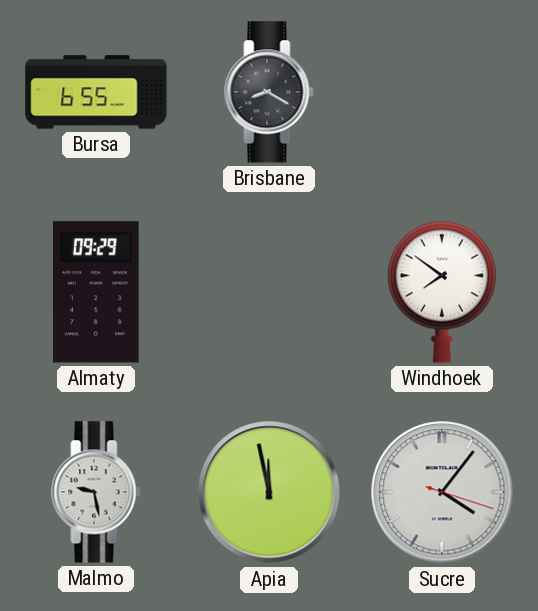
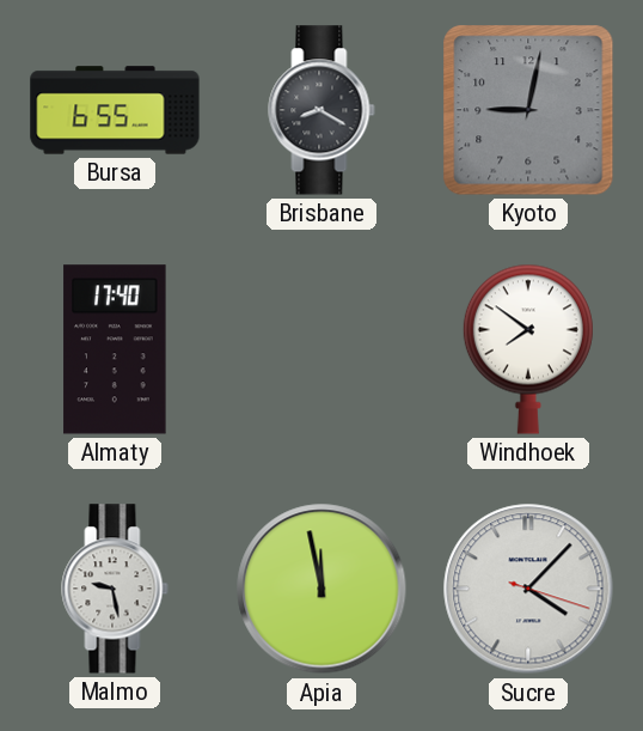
Kyoto: none -> 9:02
Almaty: 09:29 -> 17:40
Sucre: 4:06 -> 4:07
